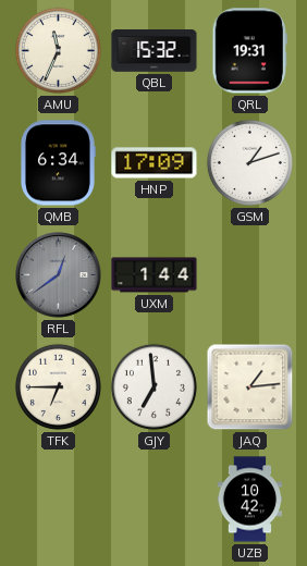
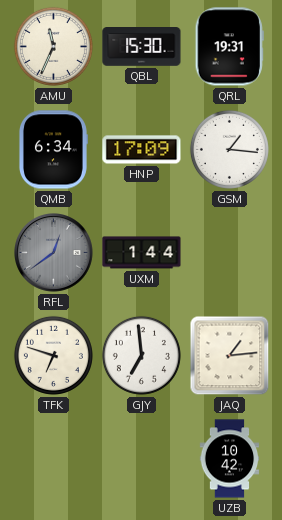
QBL: 15:32 -> 15:30
GSM: 1:12 -> 1:16
TFK: 6:45 -> 6:48
